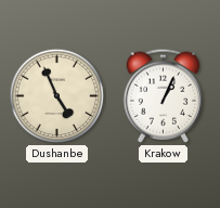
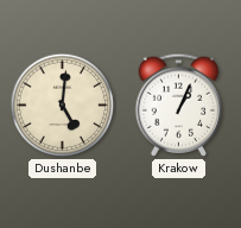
Dushanbe: 4:56 -> 5:01
